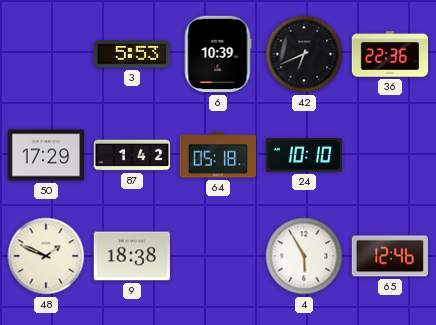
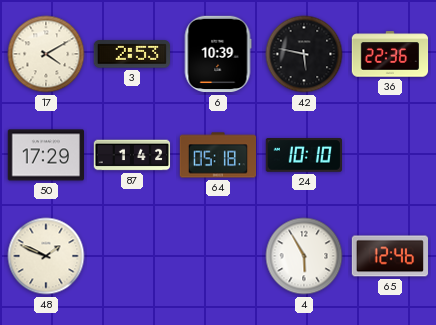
17: none -> 4:10
3: 5:53 -> 2:53
42: 6:41 -> 5:47
9: 18:38 -> none
